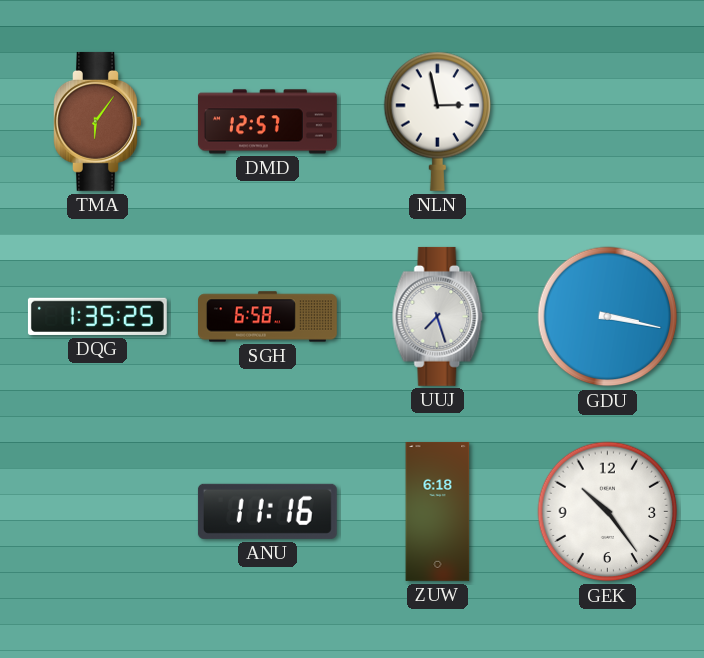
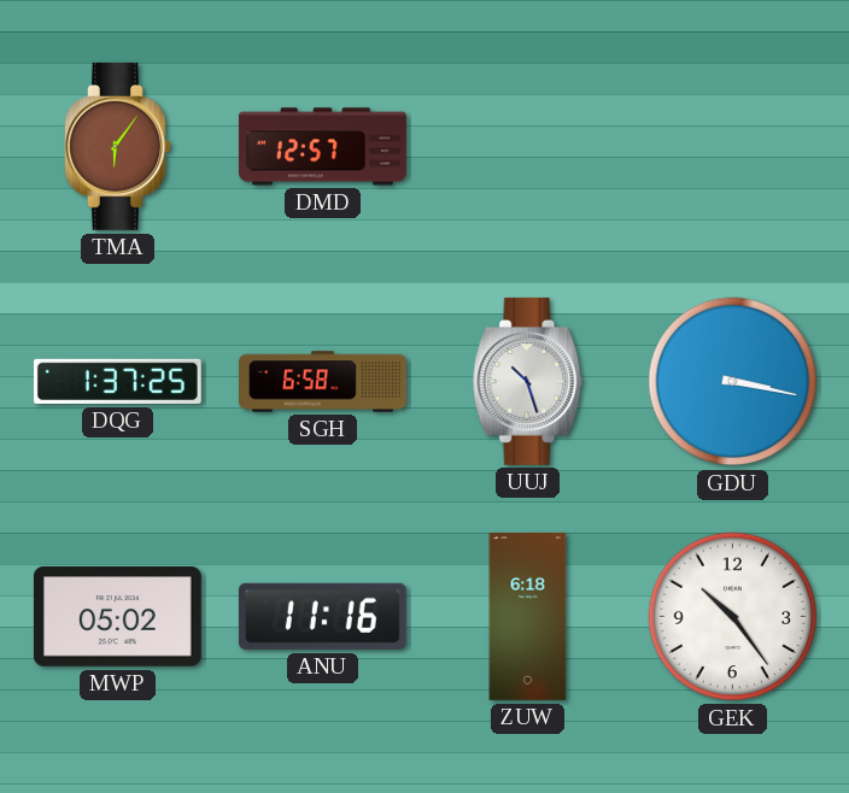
NLN: 2:58 -> none
DQG: 1:35 -> 1:37
UUJ: 7:27 -> 10:27
MWP: none -> 05:02
